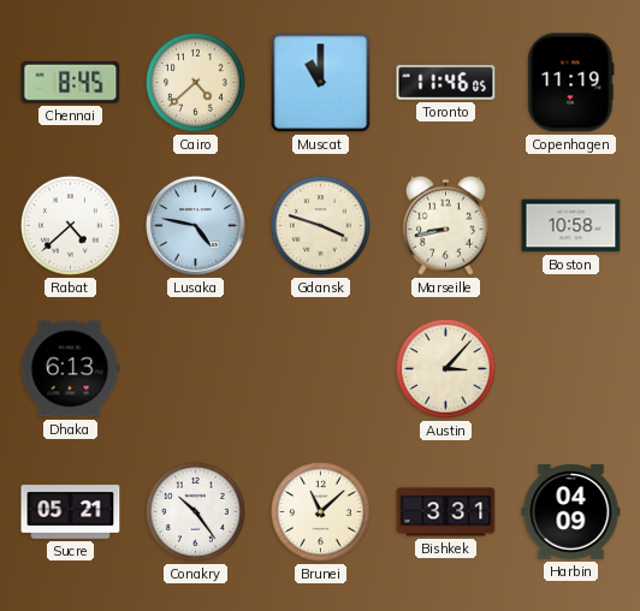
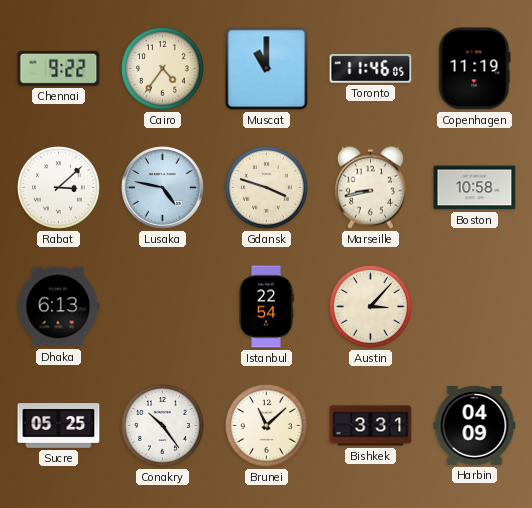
Chennai: 8:45 -> 9:22
Cairo: 4:38 -> 4:36
Rabat: 4:38 -> 3:08
Istanbul: none -> 22:54
Sucre: 05:21 -> 05:25
